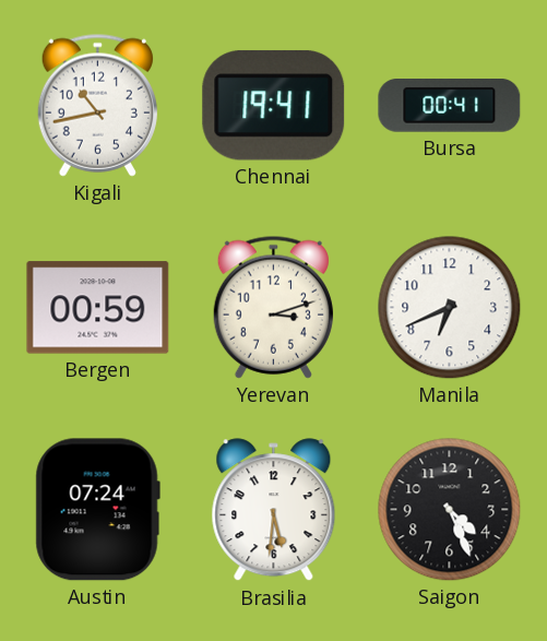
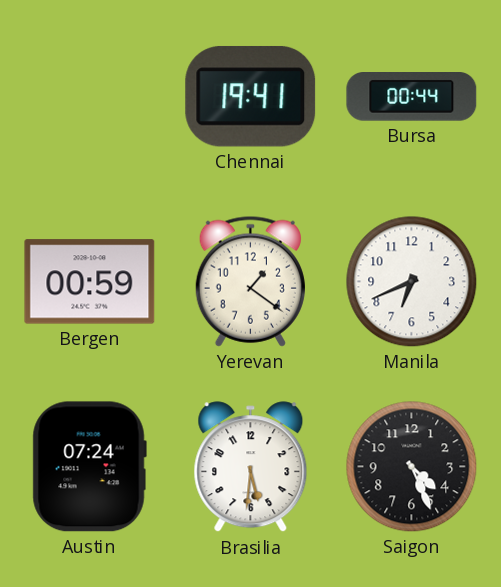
Kigali: 10:43 -> none
Bursa: 00:41 -> 00:44
Yerevan: 3:12 -> 1:21
